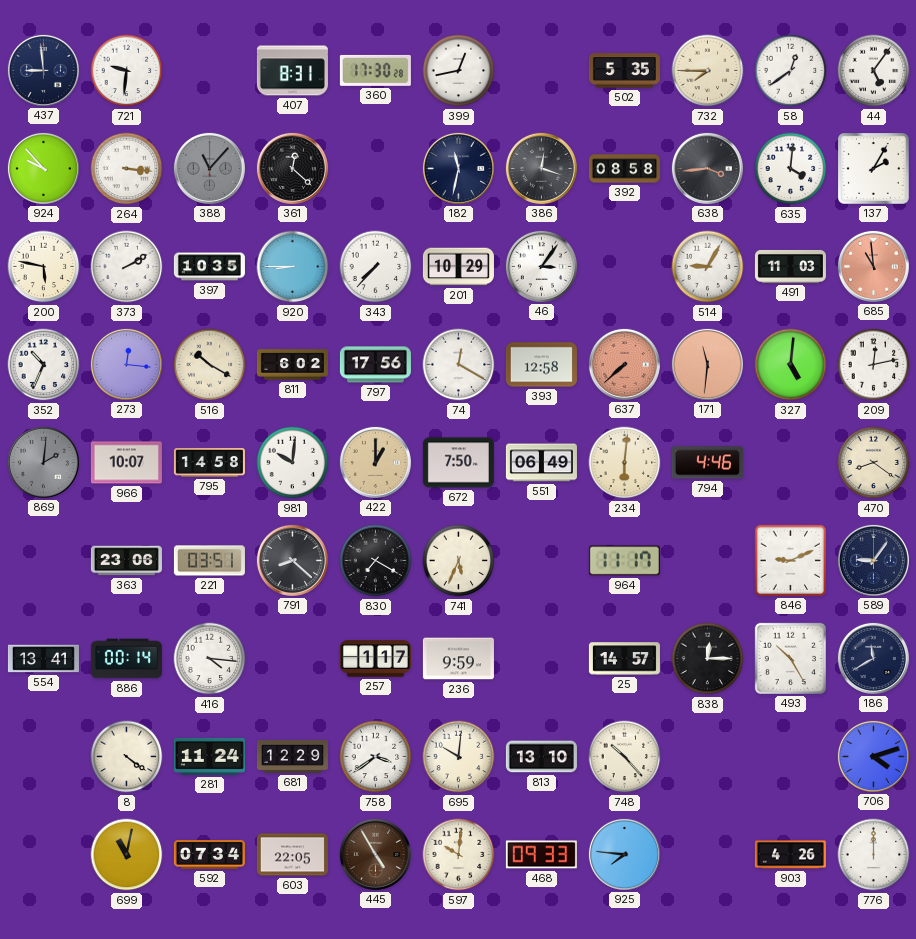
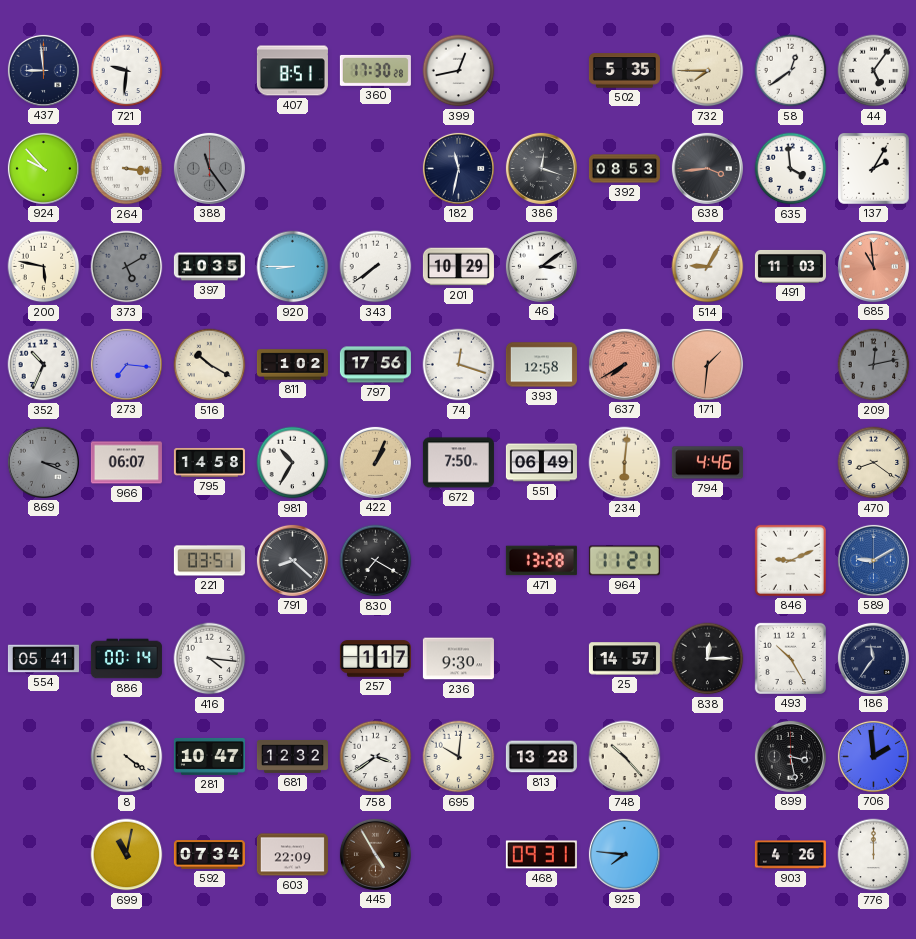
407: 8:31 -> 8:51
388: 11:07 -> 11:24
361: 12:22 -> none
392: 08:58 -> 08:53
635: 4:01 -> 3:59
373: 2:10 -> 5:10
373 dial: white -> grey
343: 7:37 -> 7:39
46: 3:06 -> 3:09
273: 12:16 -> 7:16
811: 6:02 -> 1:02
74: 12:20 -> 12:18
637: 7:38 -> 7:40
171: 11:31 -> 1:31
327: 5:01 -> none
209 dial: white -> grey
869: 2:01 -> 3:19
966: 10:07 -> 06:07
981: 10:01 -> 10:35
422: 1:00 -> 1:04
363: 23:06 -> none
741: 5:34 -> none
471: none -> 13:28
964: 11:17 -> 11:21
589: 9:06 -> 9:10
589 dial: navy -> blue
554: 13:41 -> 05:41
236: 9:59 -> 9:30
186: 11:40 -> 11:36
281: 11:24 -> 10:47
681: 12:29 -> 12:32
813: 13:10 -> 13:28
899: none -> 3:28
706: 4:12 -> 1:59
603: 22:05 -> 22:09
597: 10:01 -> none
468: 09:33 -> 09:31
